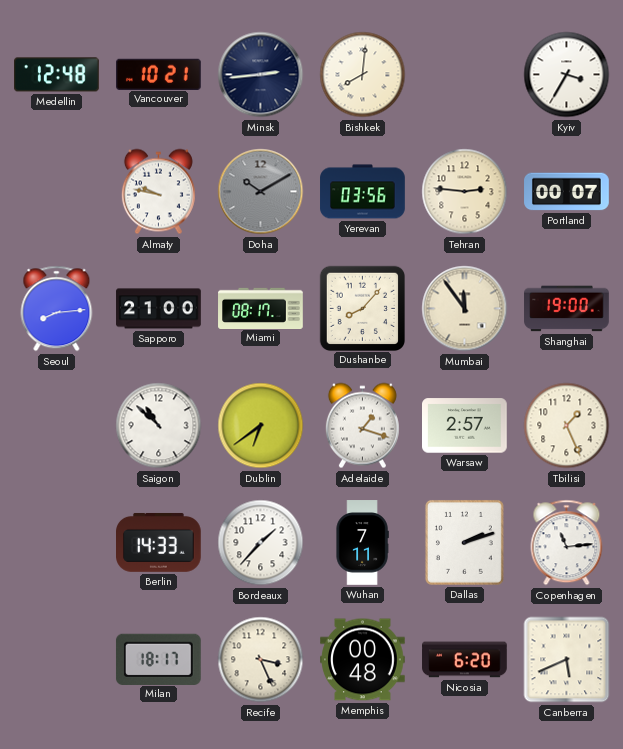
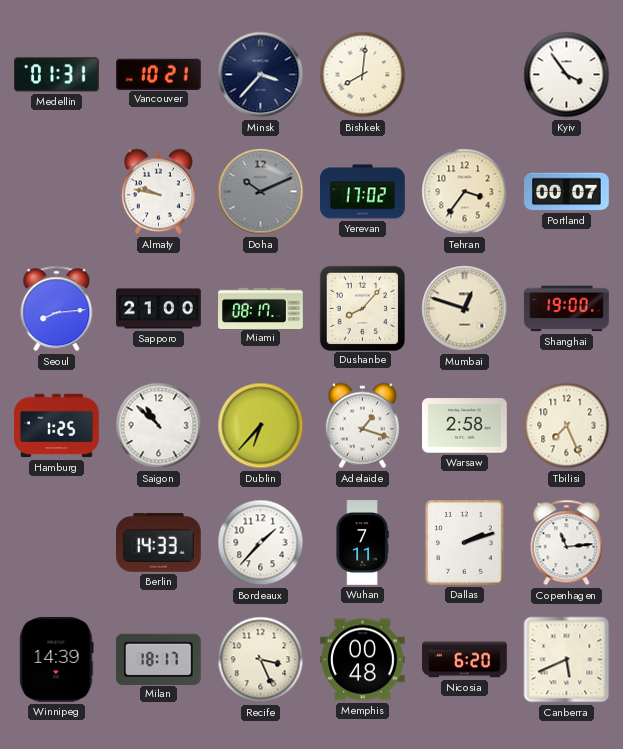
Medellin: 12:48 -> 01:31
Minsk: 2:44 -> 3:37
Kyiv: 3:35 -> 3:54
Doha: 10:10 -> 10:11
Yerevan: 03:56 -> 17:02
Tehran: 2:46 -> 3:36
Mumbai: 11:54 -> 12:48
Hamburg: none -> 1:25
Dublin: 6:39 -> 6:37
Warsaw: 2:57 -> 2:58
Tbilisi: 1:26 -> 7:26
Winnipeg: none -> 14:39
